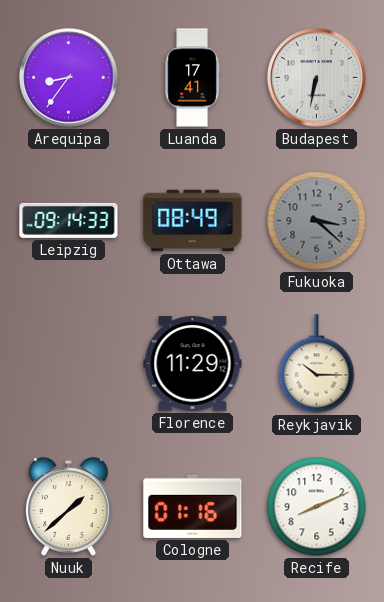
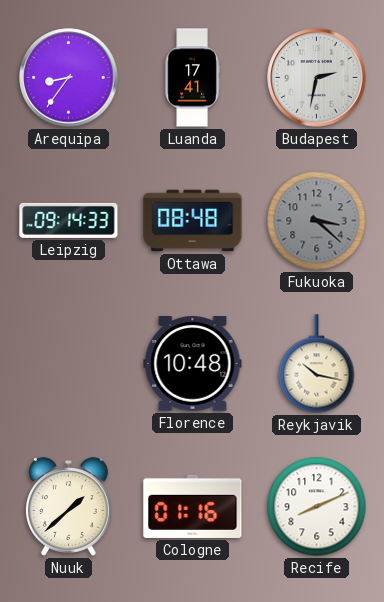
Budapest: 6:32 -> 2:32
Ottawa: 08:49 -> 08:48
Florence: 11:29 -> 10:48
Reykjavik: 10:15 -> 10:17
